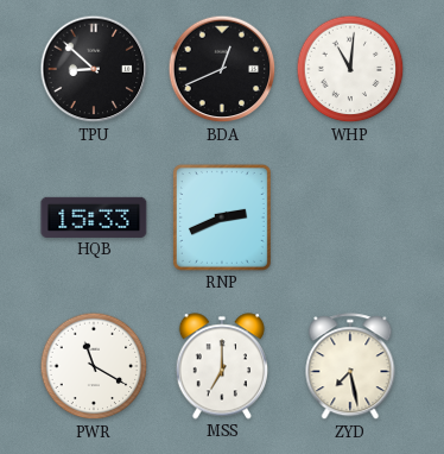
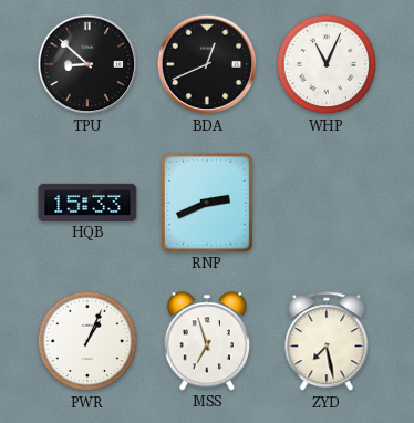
WHP: 11:01 -> 11:04
PWR: 11:20 -> 1:04
MSS: 7:00 -> 6:57
